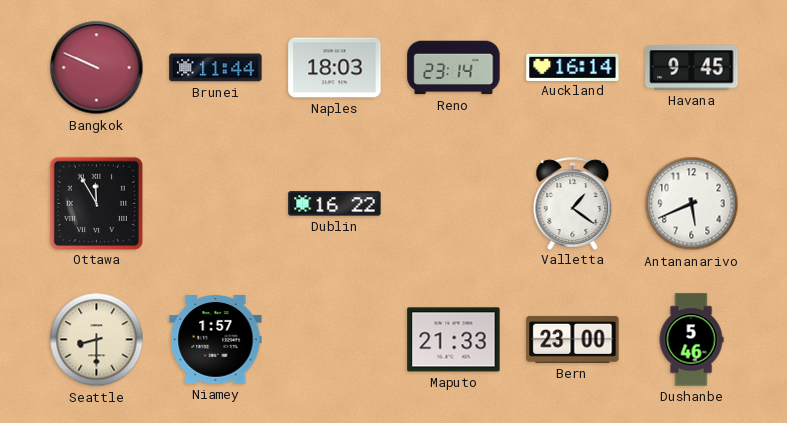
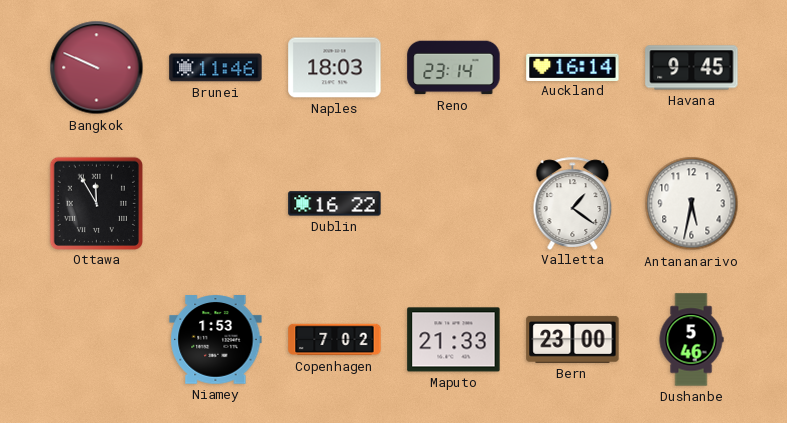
Brunei: 11:44 -> 11:46
Antananarivo: 5:41 -> 5:32
Seattle: 8:30 -> none
Niamey: 1:57 -> 1:53
Copenhagen: none -> 7:02
